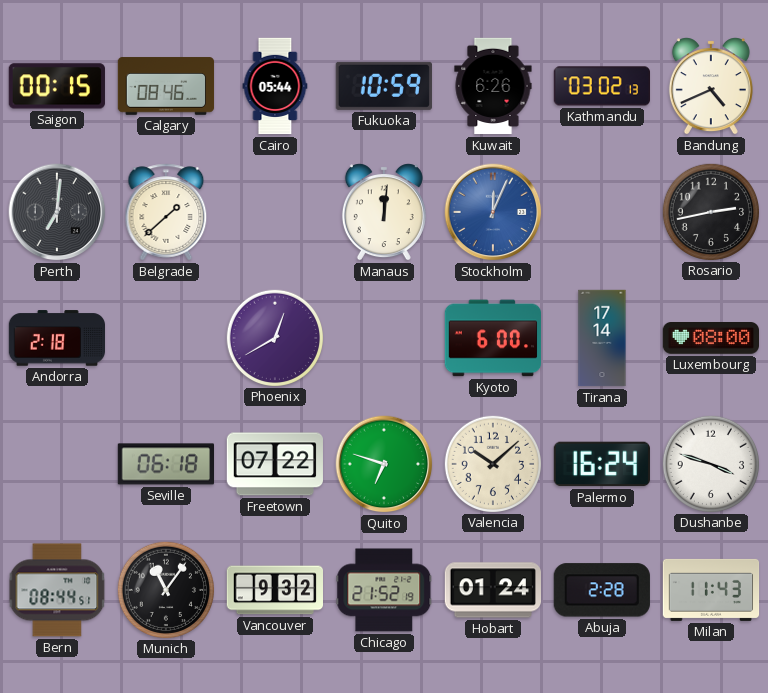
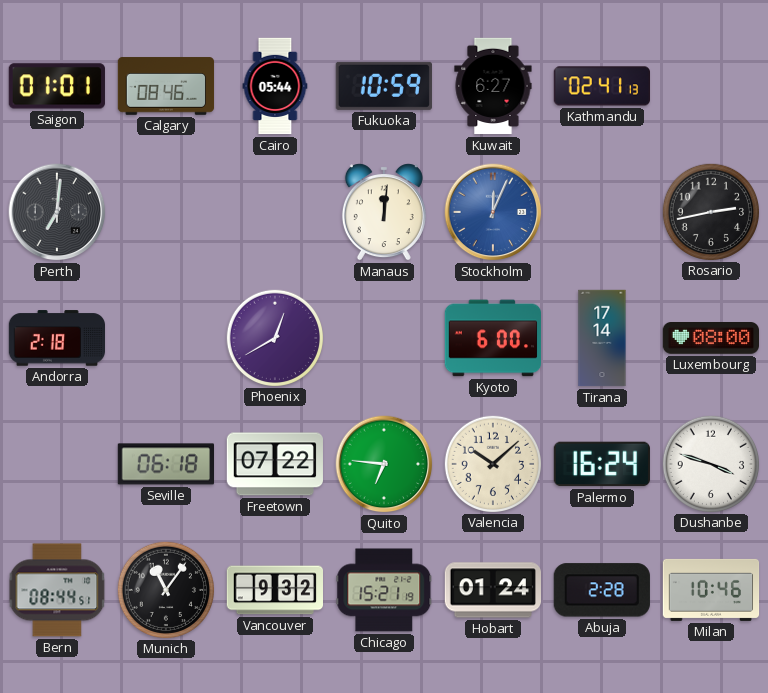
Saigon: 00:15 -> 01:01
Kuwait: 6:26 -> 6:27
Kathmandu: 03:02 -> 02:41
Bandung: 4:41 -> none
Belgrade: 1:38 -> none
Quito: 6:48 -> 6:46
Chicago: 21:52 -> 15:21
Milan: 11:43 -> 10:46
